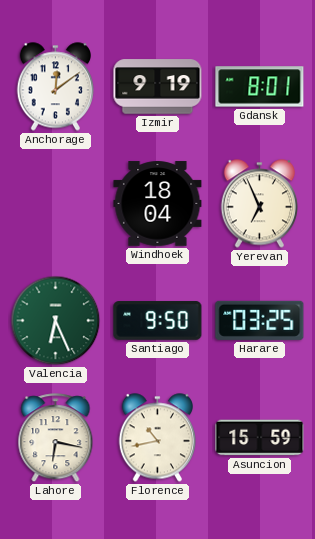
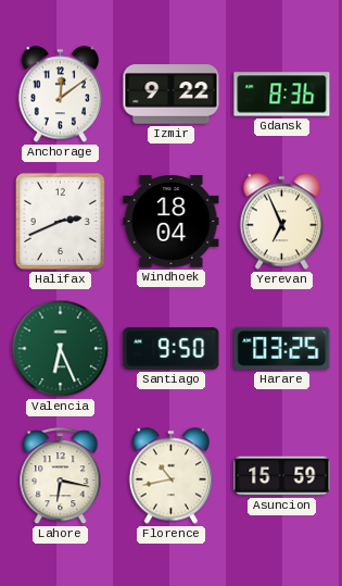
Izmir: 9:19 -> 9:22
Gdansk: 8:01 -> 8:36
Halifax: none -> 2:41
